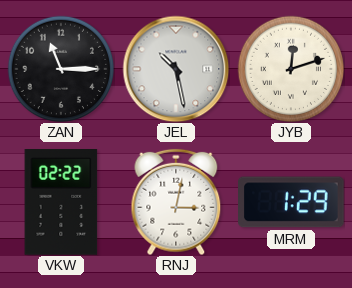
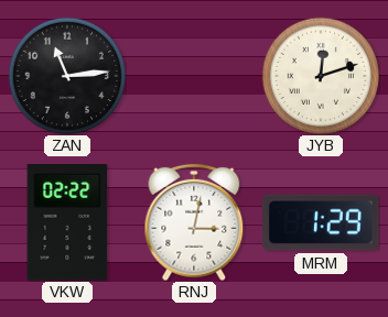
ZAN: 11:15 -> 11:14
JEL: 10:28 -> none
